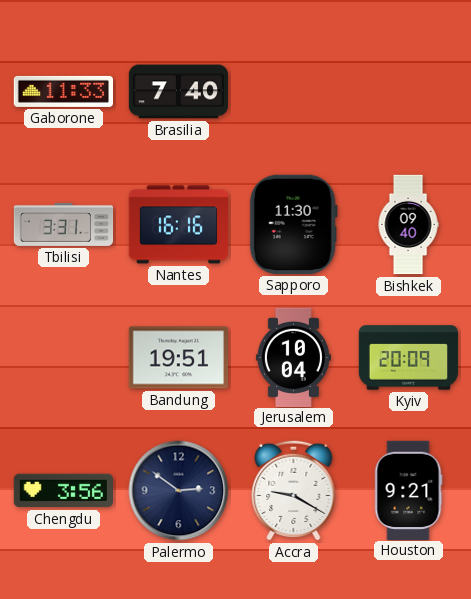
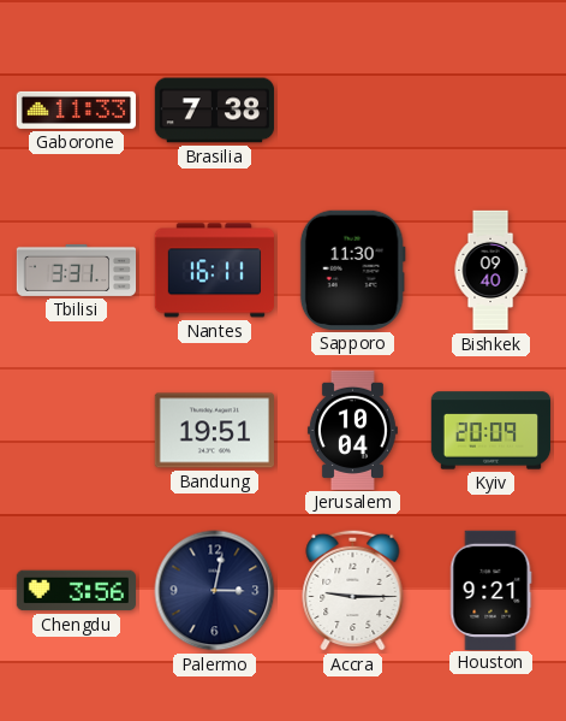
Brasilia: 7:40 -> 7:38
Nantes: 16:16 -> 16:11
Palermo: 2:51 -> 3:02
Accra: 9:20 -> 9:15
